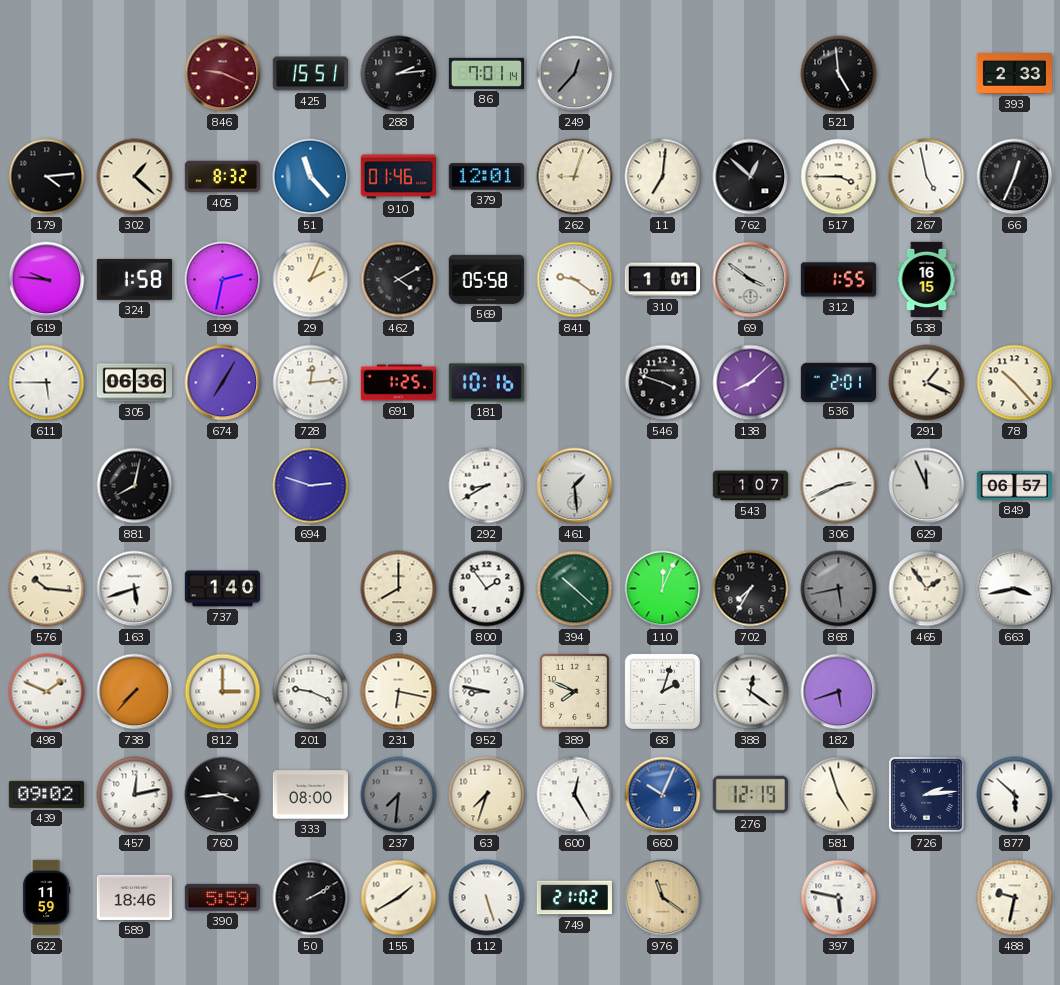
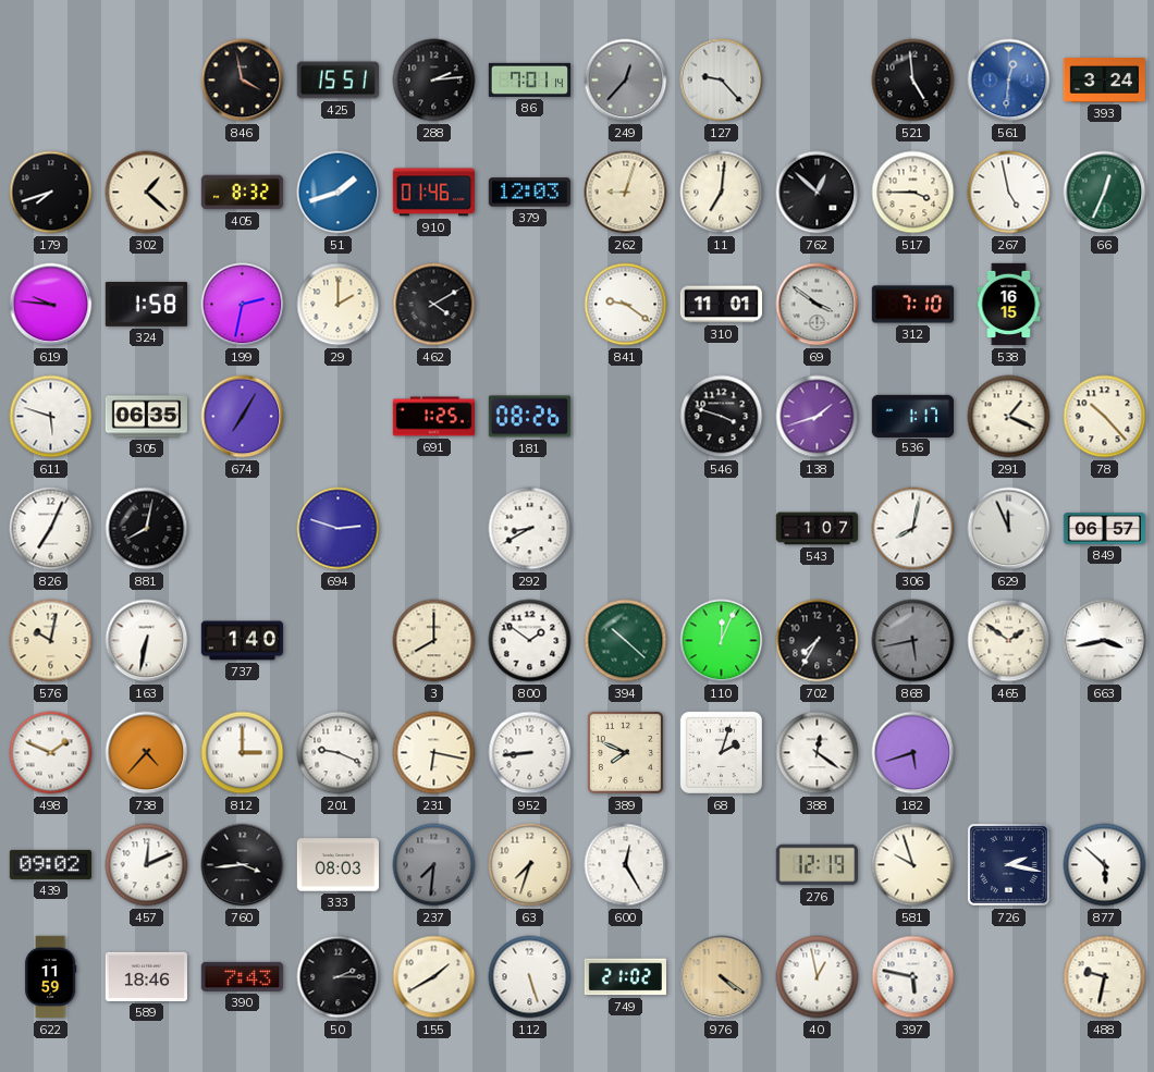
846: 9:19 -> 3:58
846 dial: burgundy -> black
127: none -> 9:23
561: none -> 12:31
393: 2:33 -> 3:24
179: 4:14 -> 7:42
51: 11:23 -> 1:42
379: 12:01 -> 12:03
66 dial: black -> green
29: 2:04 -> 2:00
569: 05:58 -> none
310: 1:01 -> 11:01
312: 1:55 -> 7:10
611: 5:45 -> 5:48
305: 06:36 -> 06:35
728: 12:14 -> none
181: 10:16 -> 08:26
138: 8:08 -> 1:42
536: 2:01 -> 1:17
826: none -> 7:04
461: 1:29 -> none
306: 2:41 -> 8:02
576: 10:16 -> 10:02
163: 5:42 -> 6:32
800: 1:54 -> 1:51
465: 1:54 -> 1:51
738: 7:37 -> 4:37
952: 8:47 -> 8:44
457: 12:13 -> 12:11
333: 08:00 -> 08:03
660: 10:04 -> none
581: 4:57 -> 9:57
726: 2:14 -> 2:17
390: 5:59 -> 7:43
50: 2:10 -> 2:15
976: 11:21 -> 4:21
40: none -> 12:58
